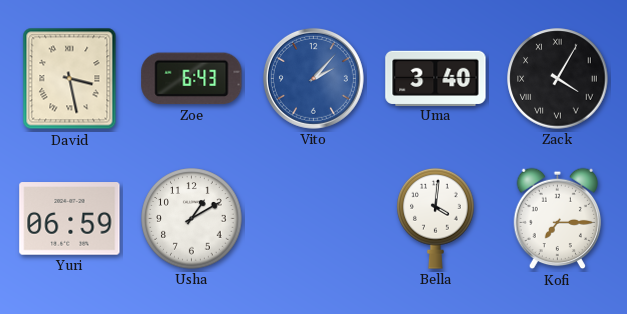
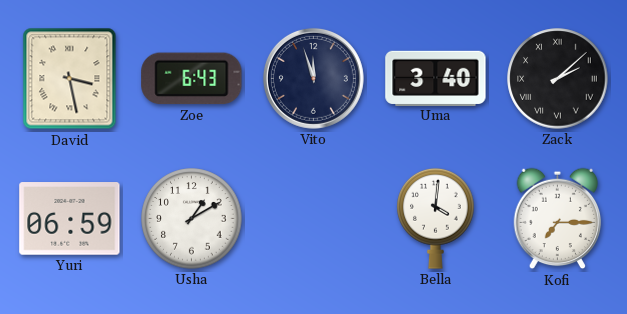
Vito: 2:07 -> 11:57
Vito dial: blue -> navy
Zack: 4:05 -> 2:08
